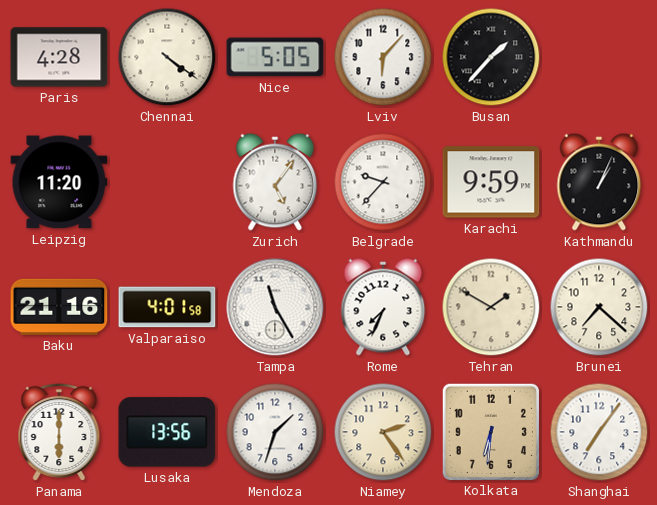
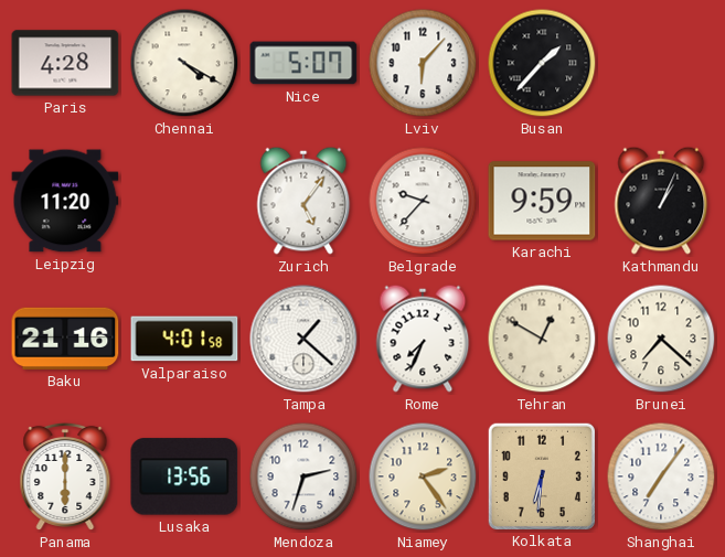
Chennai: 4:21 -> 4:20
Nice: 5:05 -> 5:07
Tampa: 11:25 -> 1:22
Tehran: 1:50 -> 12:50
Mendoza: 1:33 -> 2:33
